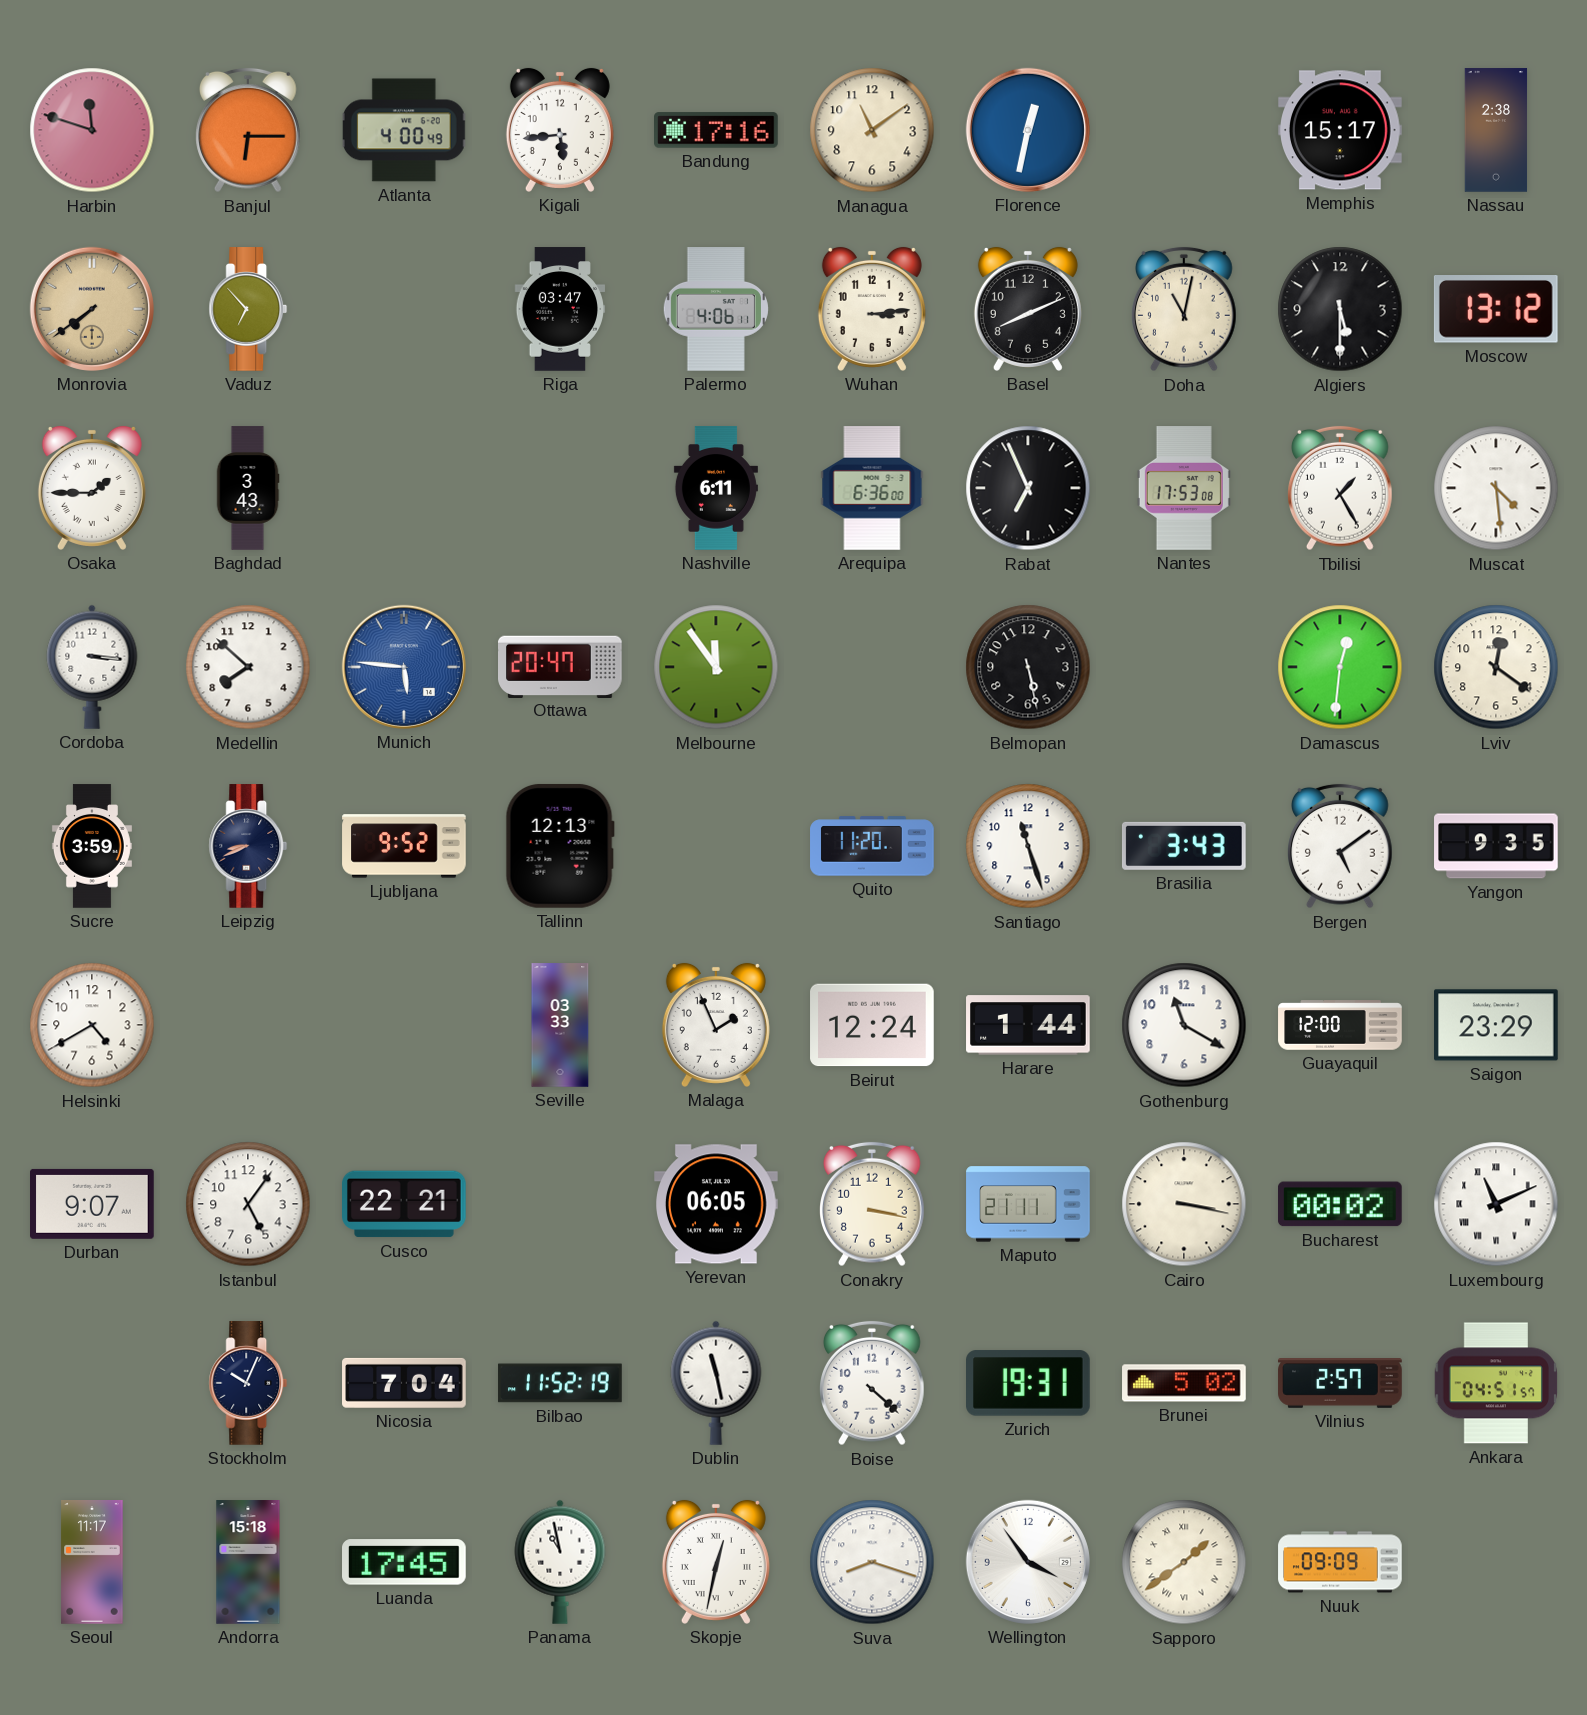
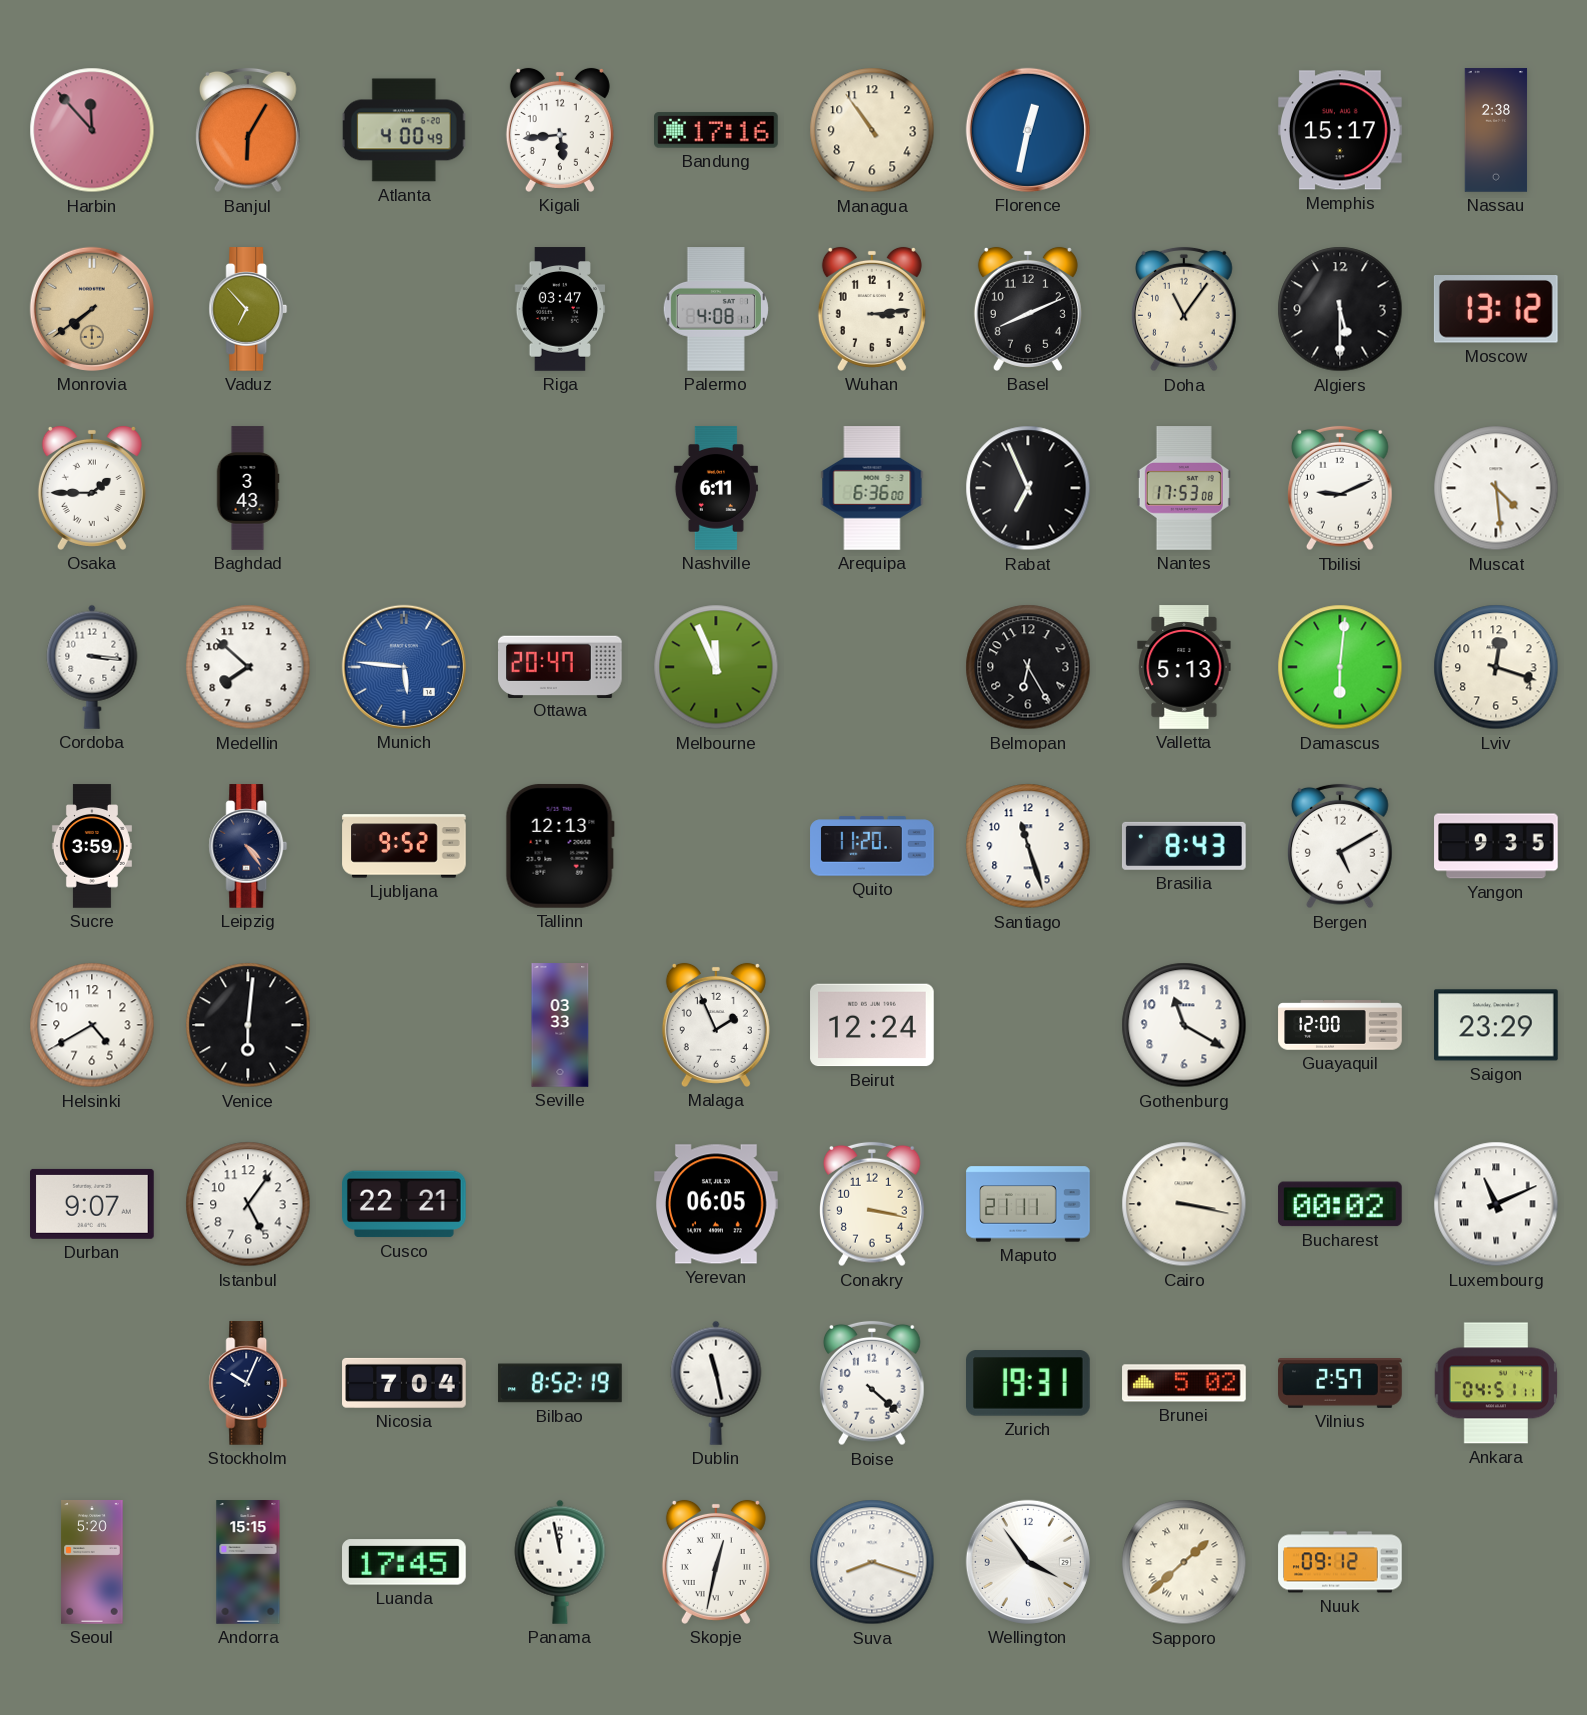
Harbin: 11:48 -> 11:53
Banjul: 6:15 -> 6:05
Managua: 11:09 -> 10:54
Palermo: 4:06 -> 4:08
Doha: 11:02 -> 11:06
Tbilisi: 1:25 -> 9:11
Melbourne: 11:54 -> 11:56
Belmopan: 5:28 -> 6:25
Valletta: none -> 5:13
Damascus: 12:31 -> 6:01
Lviv: 12:21 -> 12:18
Leipzig: 8:41 -> 4:24
Brasilia: 3:43 -> 8:43
Bergen: 5:09 -> 5:10
Venice: none -> 6:01
Harare: 1:44 -> none
Bilbao: 11:52 -> 8:52
Ankara: 04:51:57 -> 04:51:11
Seoul: 11:17 -> 5:20
Andorra: 15:18 -> 15:15
Panama: 10:58 -> 11:58
Sapporo: 1:39 -> 1:38
Nuuk: 09:09 -> 09:12
